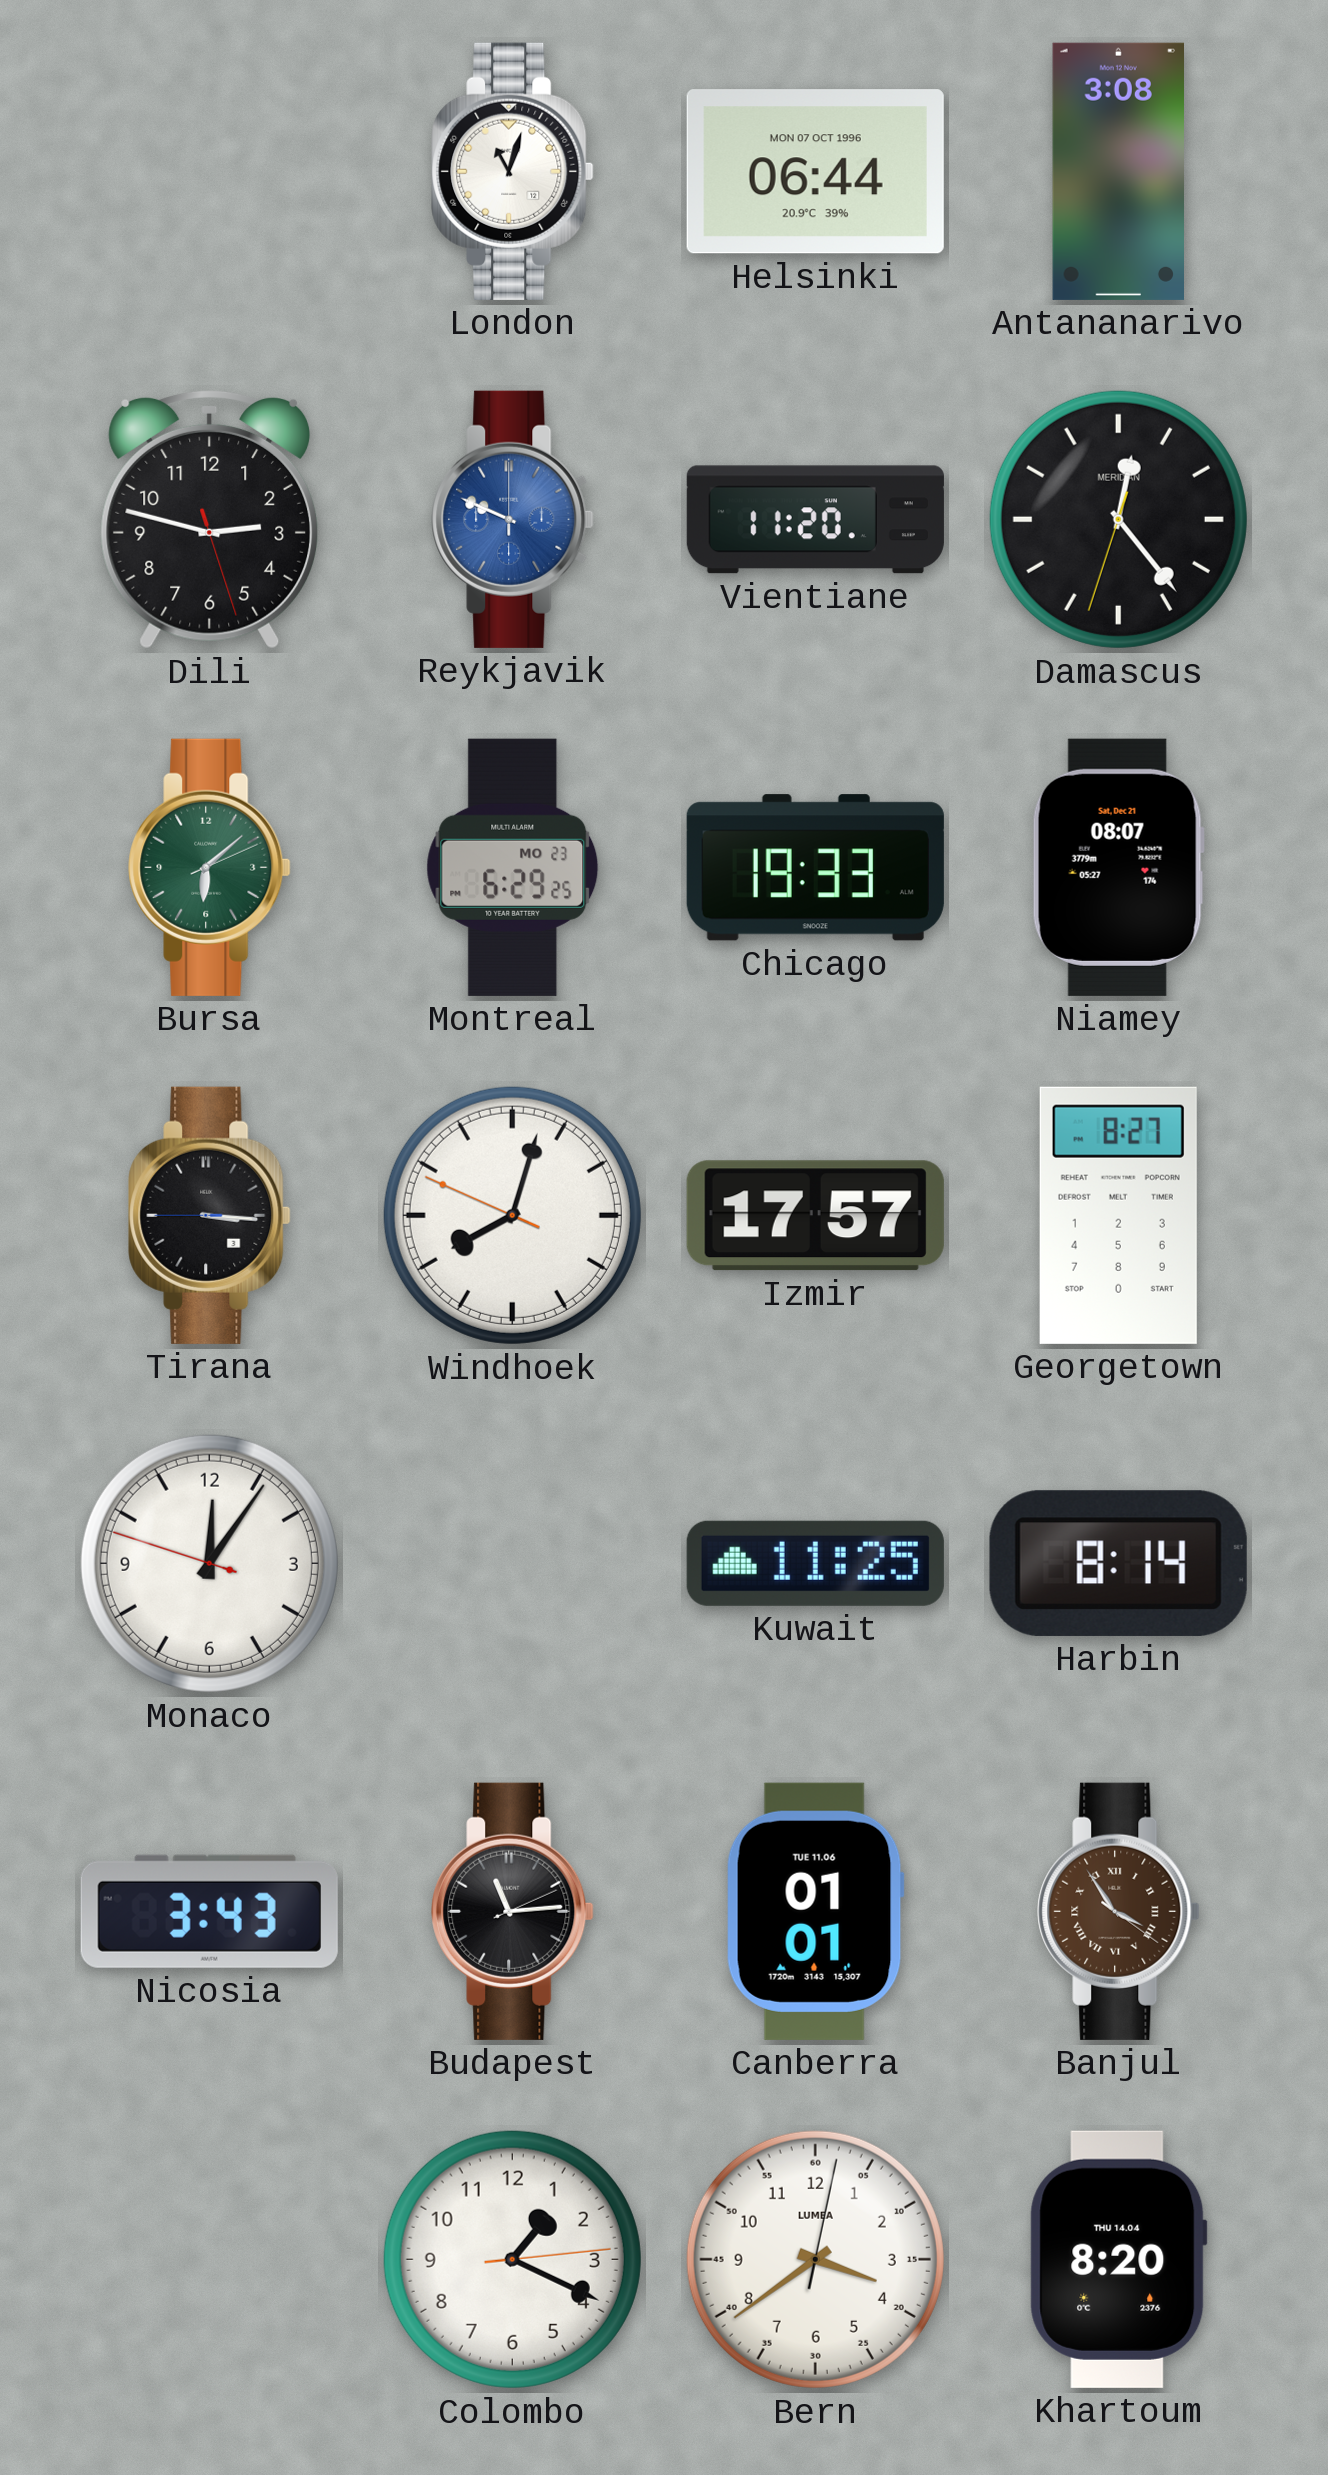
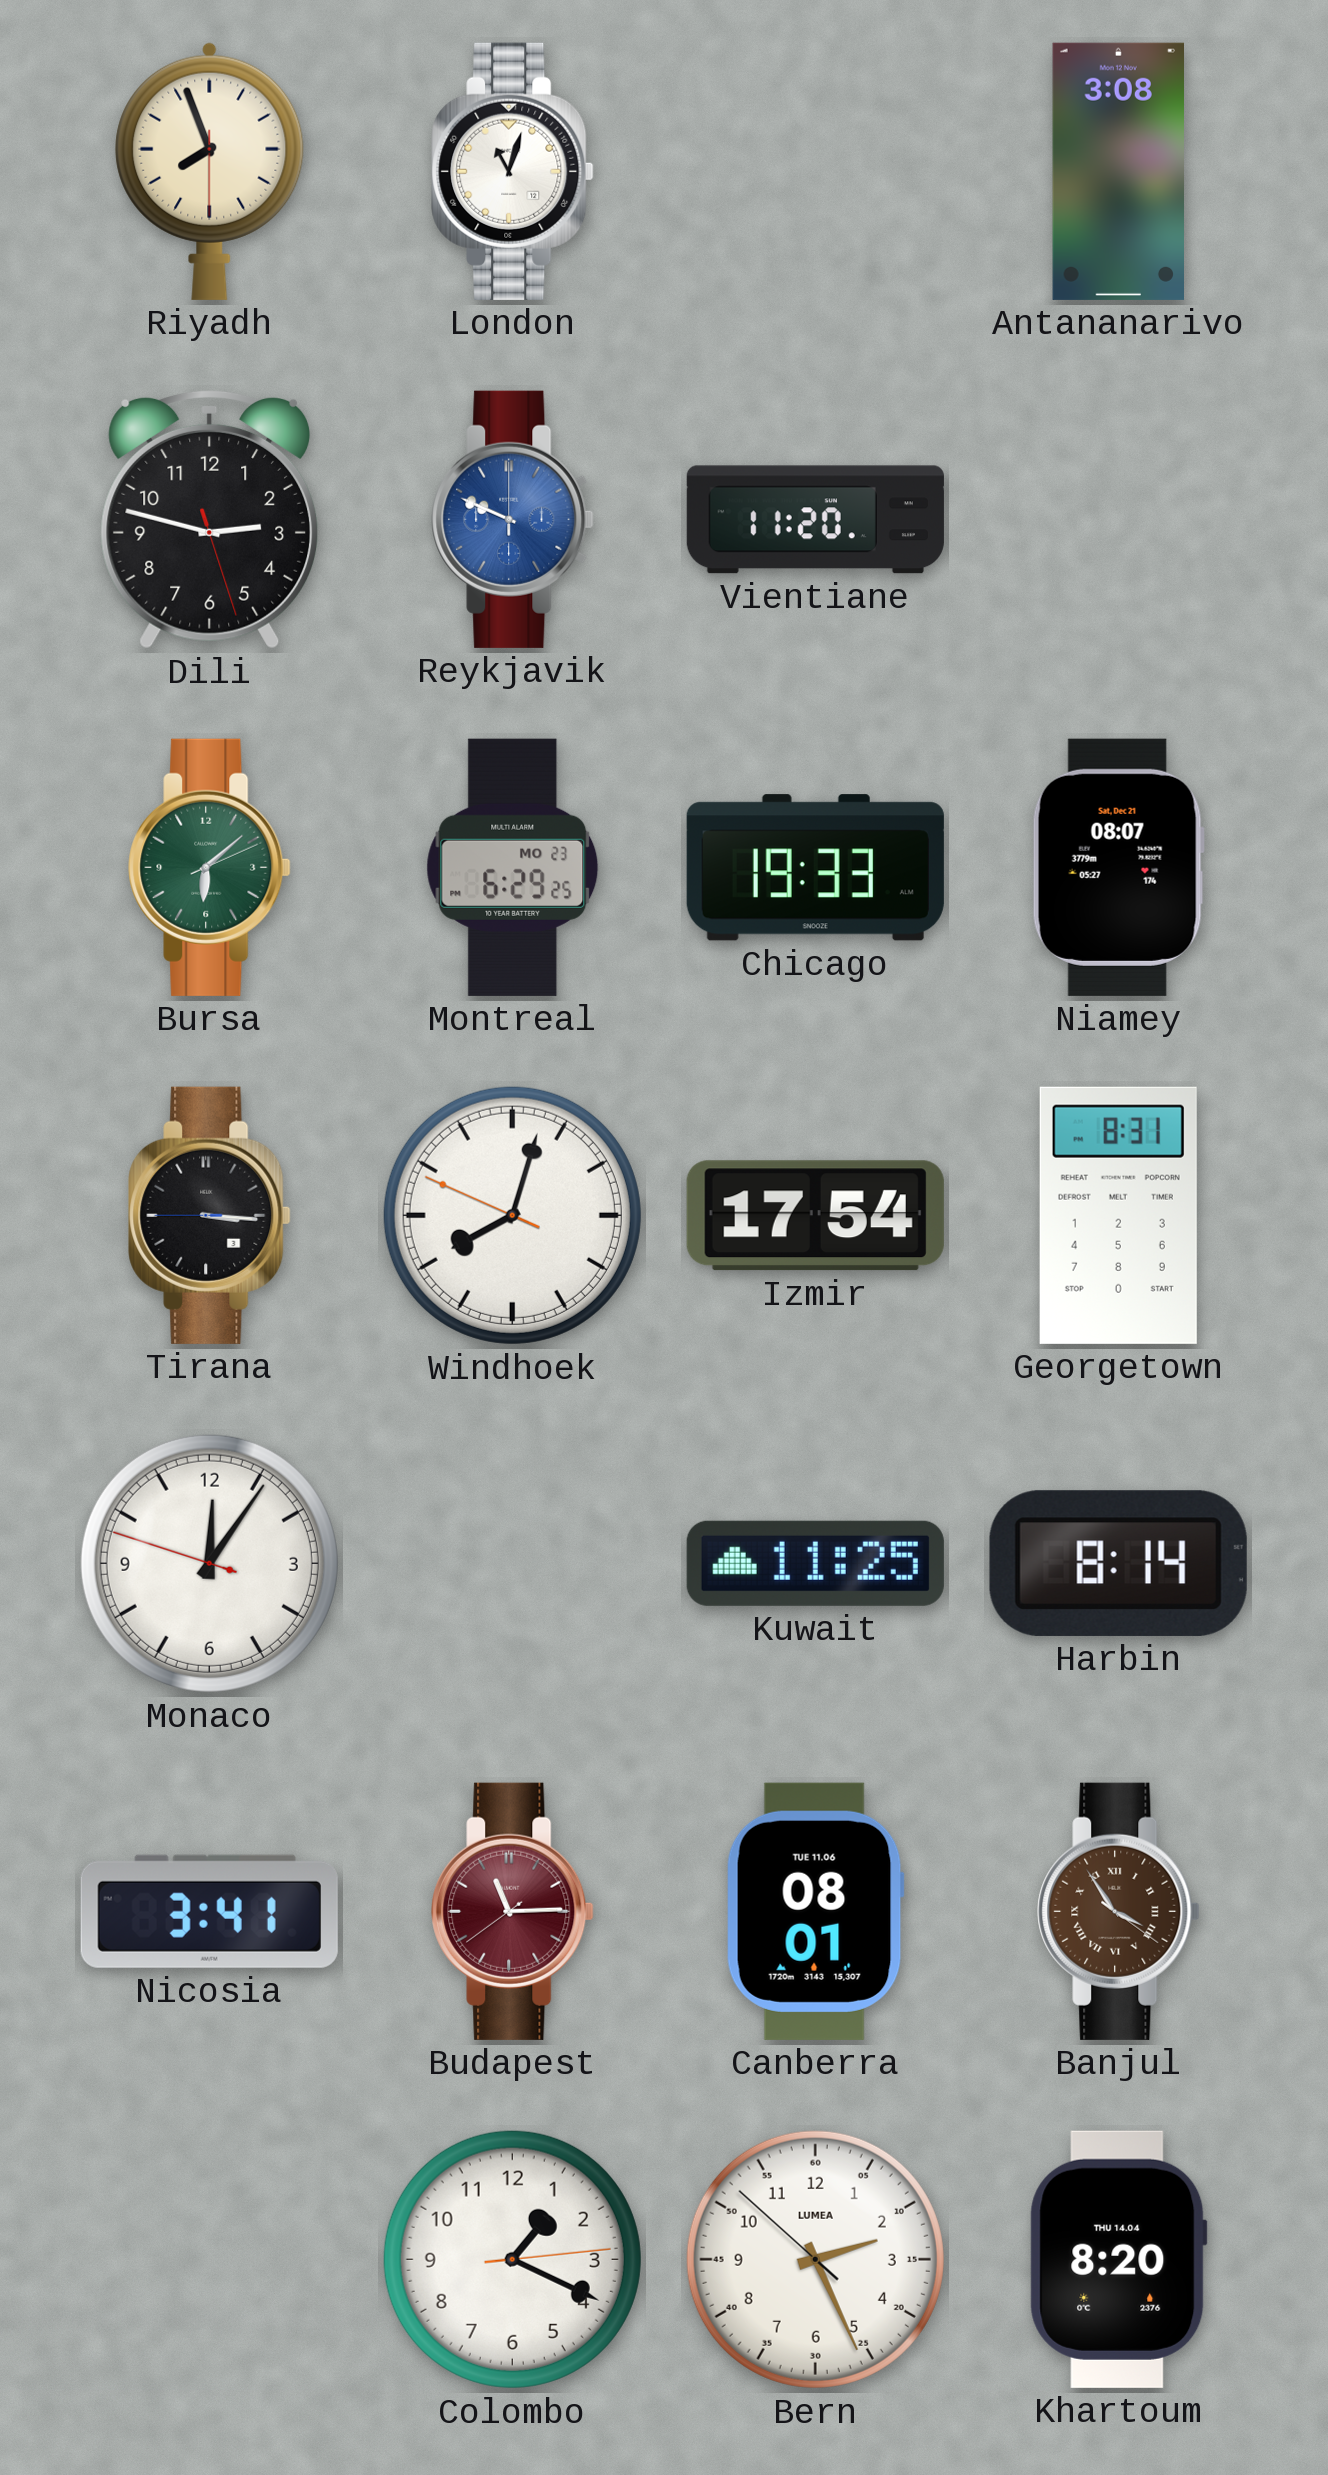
Riyadh: none -> 7:56
Helsinki: 06:44 -> none
Damascus: 12:23 -> none
Izmir: 17:57 -> 17:54
Georgetown: 8:27 -> 8:31
Nicosia: 3:43 -> 3:41
Budapest: 11:14:11 -> 11:14:39
Budapest dial: black -> burgundy
Canberra: 01:01 -> 08:01
Bern: 3:39 -> 2:25
